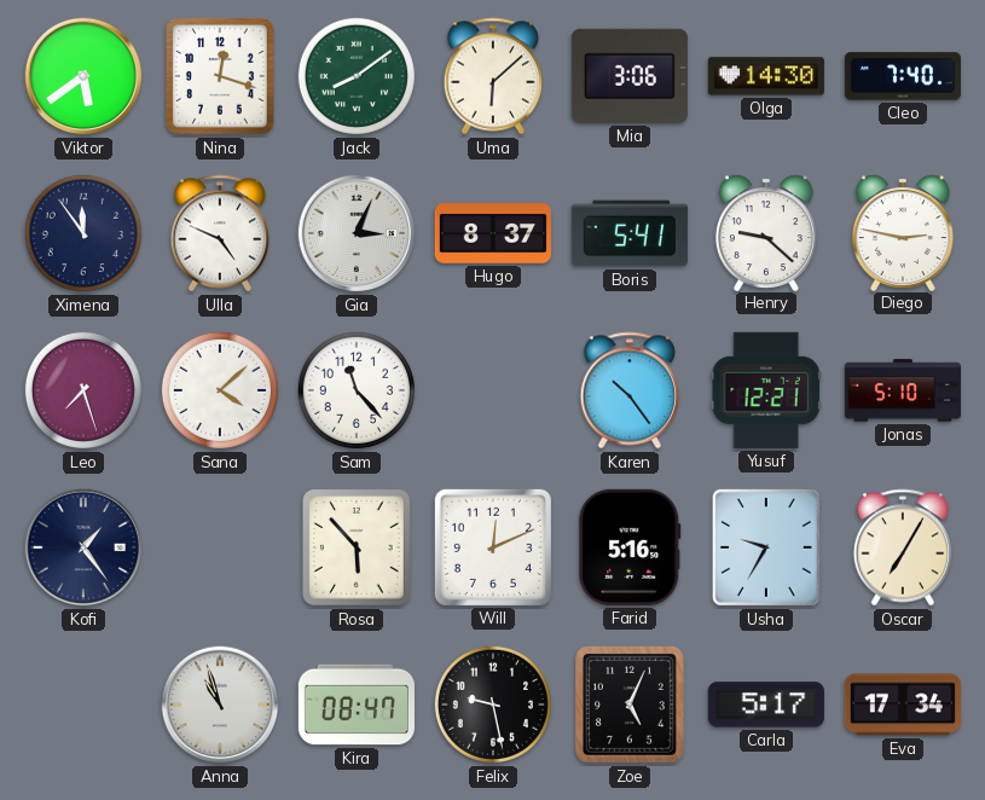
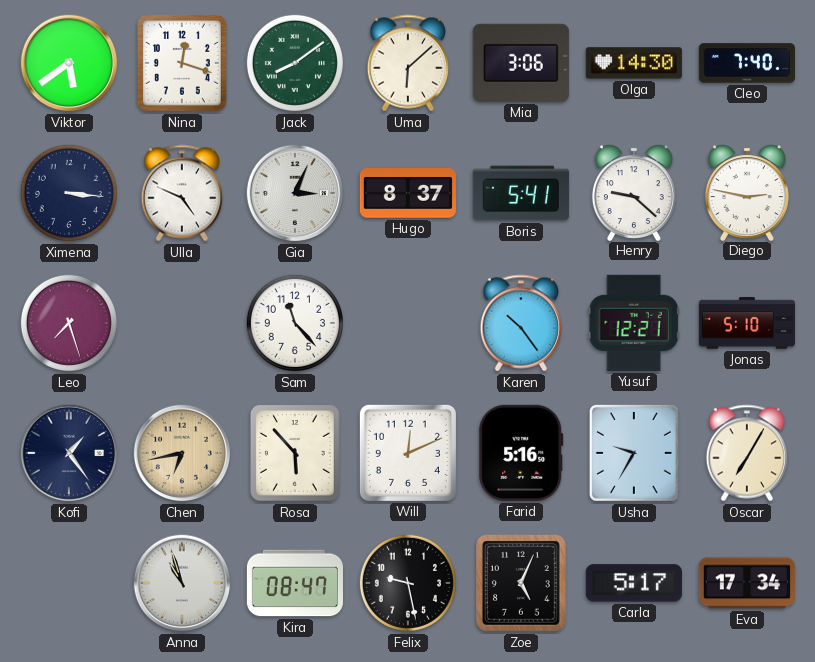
Ximena: 11:54 -> 3:16
Sana: 4:08 -> none
Chen: none -> 6:43
